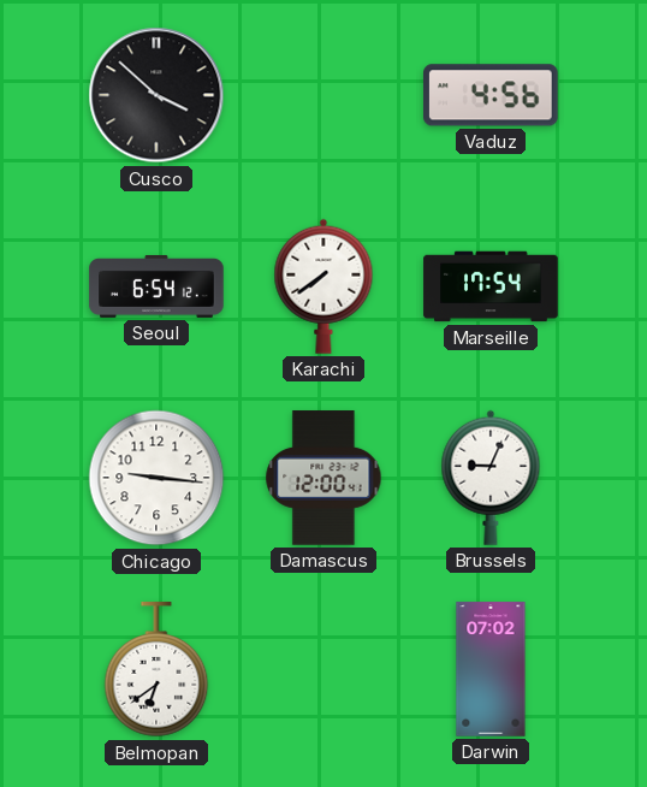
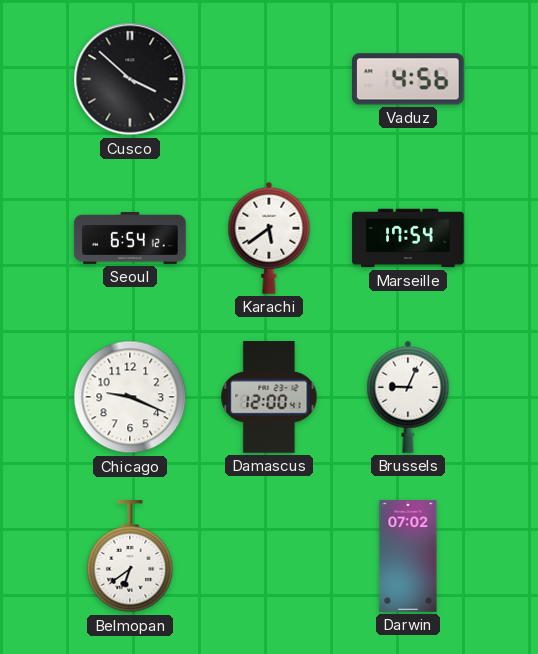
Karachi: 7:39 -> 5:39
Chicago: 9:16 -> 9:19
